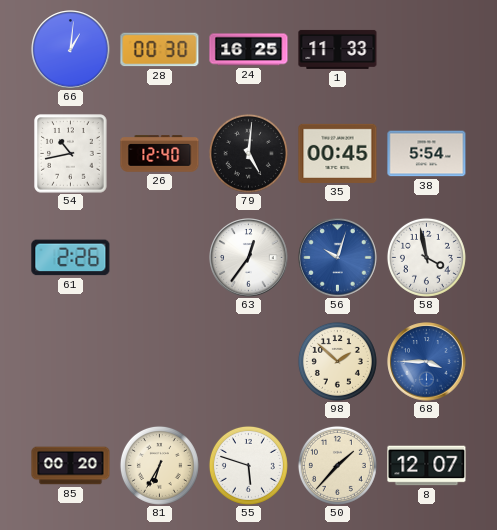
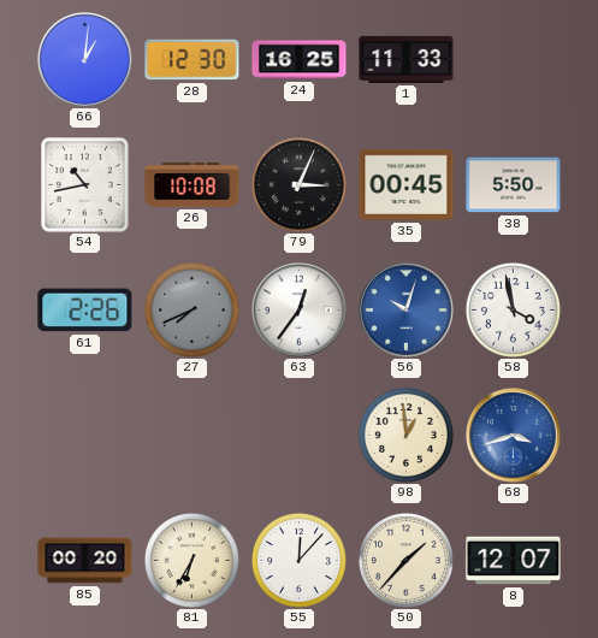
28: 00:30 -> 12:30
26: 12:40 -> 10:08
79: 5:01 -> 3:04
38: 5:54 -> 5:50
27: none -> 7:41
98: 1:52 -> 12:59
68: 3:45 -> 3:42
55: 5:48 -> 12:07
